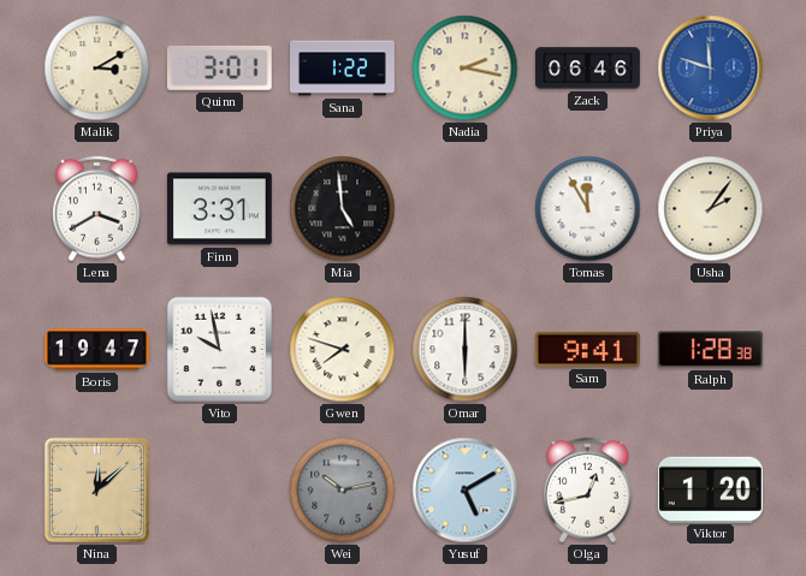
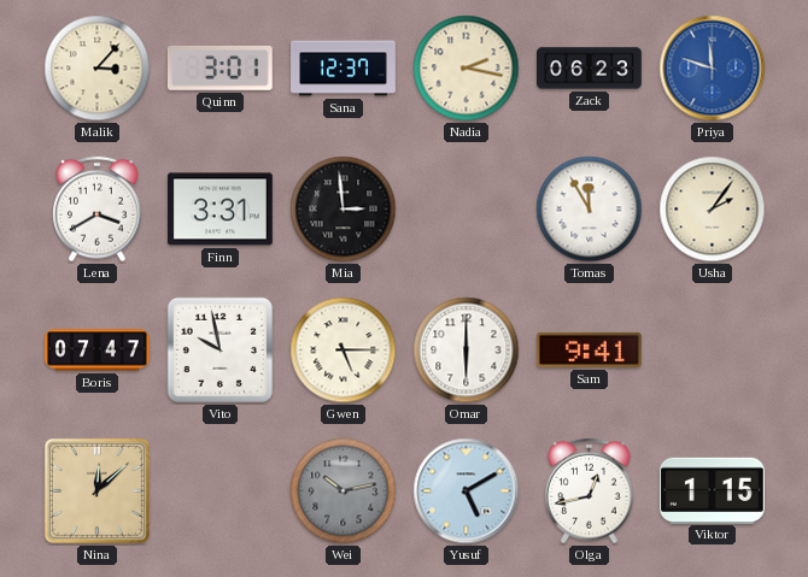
Malik: 3:10 -> 3:07
Sana: 1:22 -> 12:37
Zack: 06:46 -> 06:23
Mia: 4:59 -> 2:59
Boris: 19:47 -> 07:47
Gwen: 7:48 -> 5:15
Ralph: 1:28 -> none
Viktor: 1:20 -> 1:15
